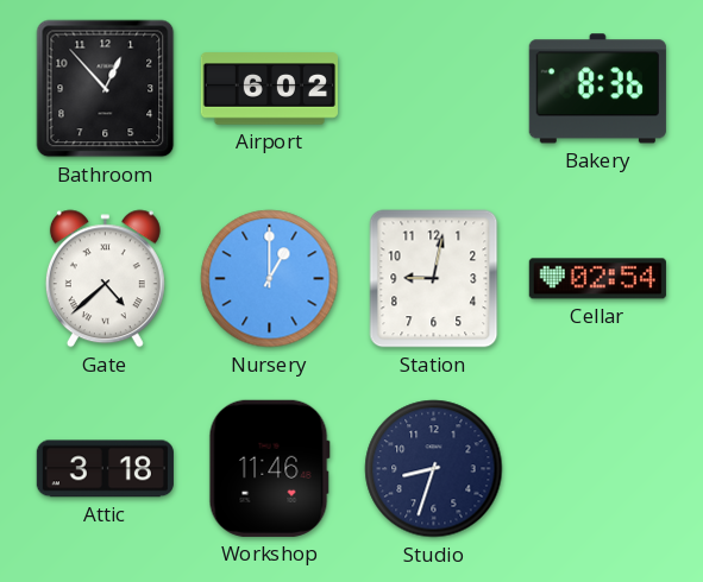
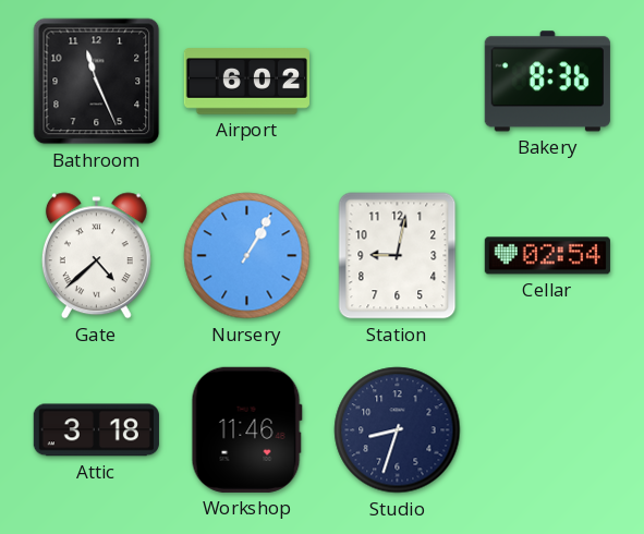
Bathroom: 12:53 -> 11:26
Nursery: 1:00 -> 1:05
